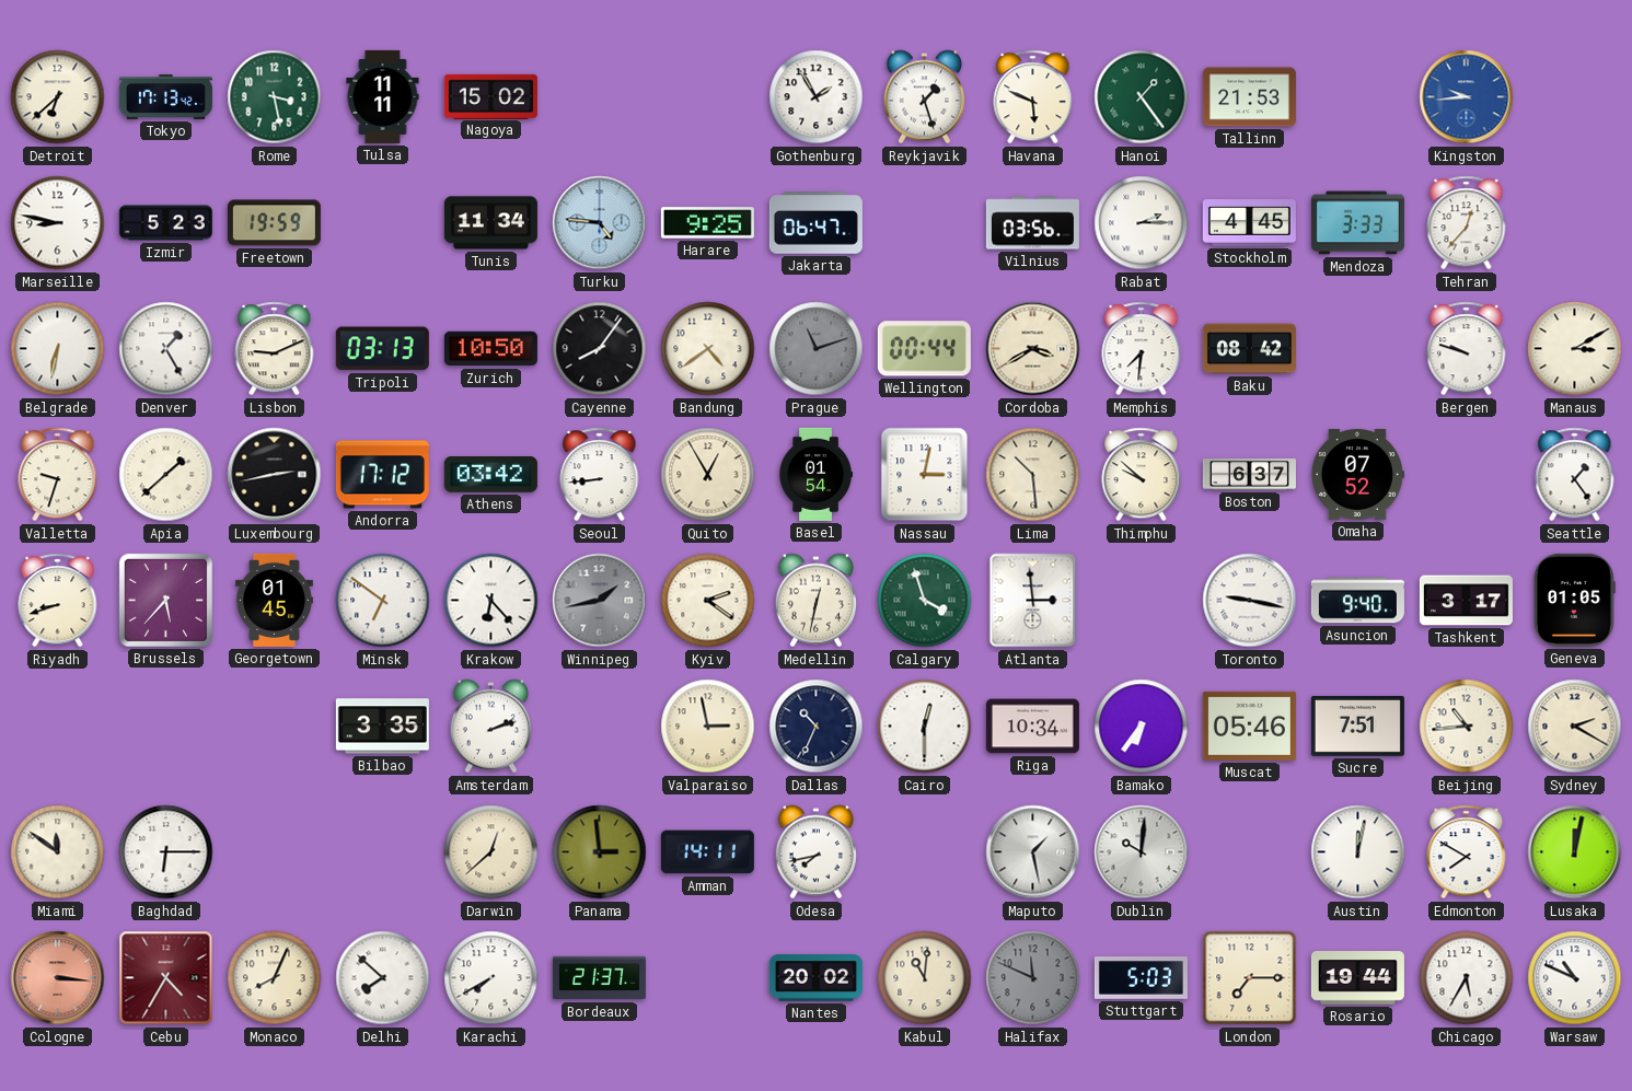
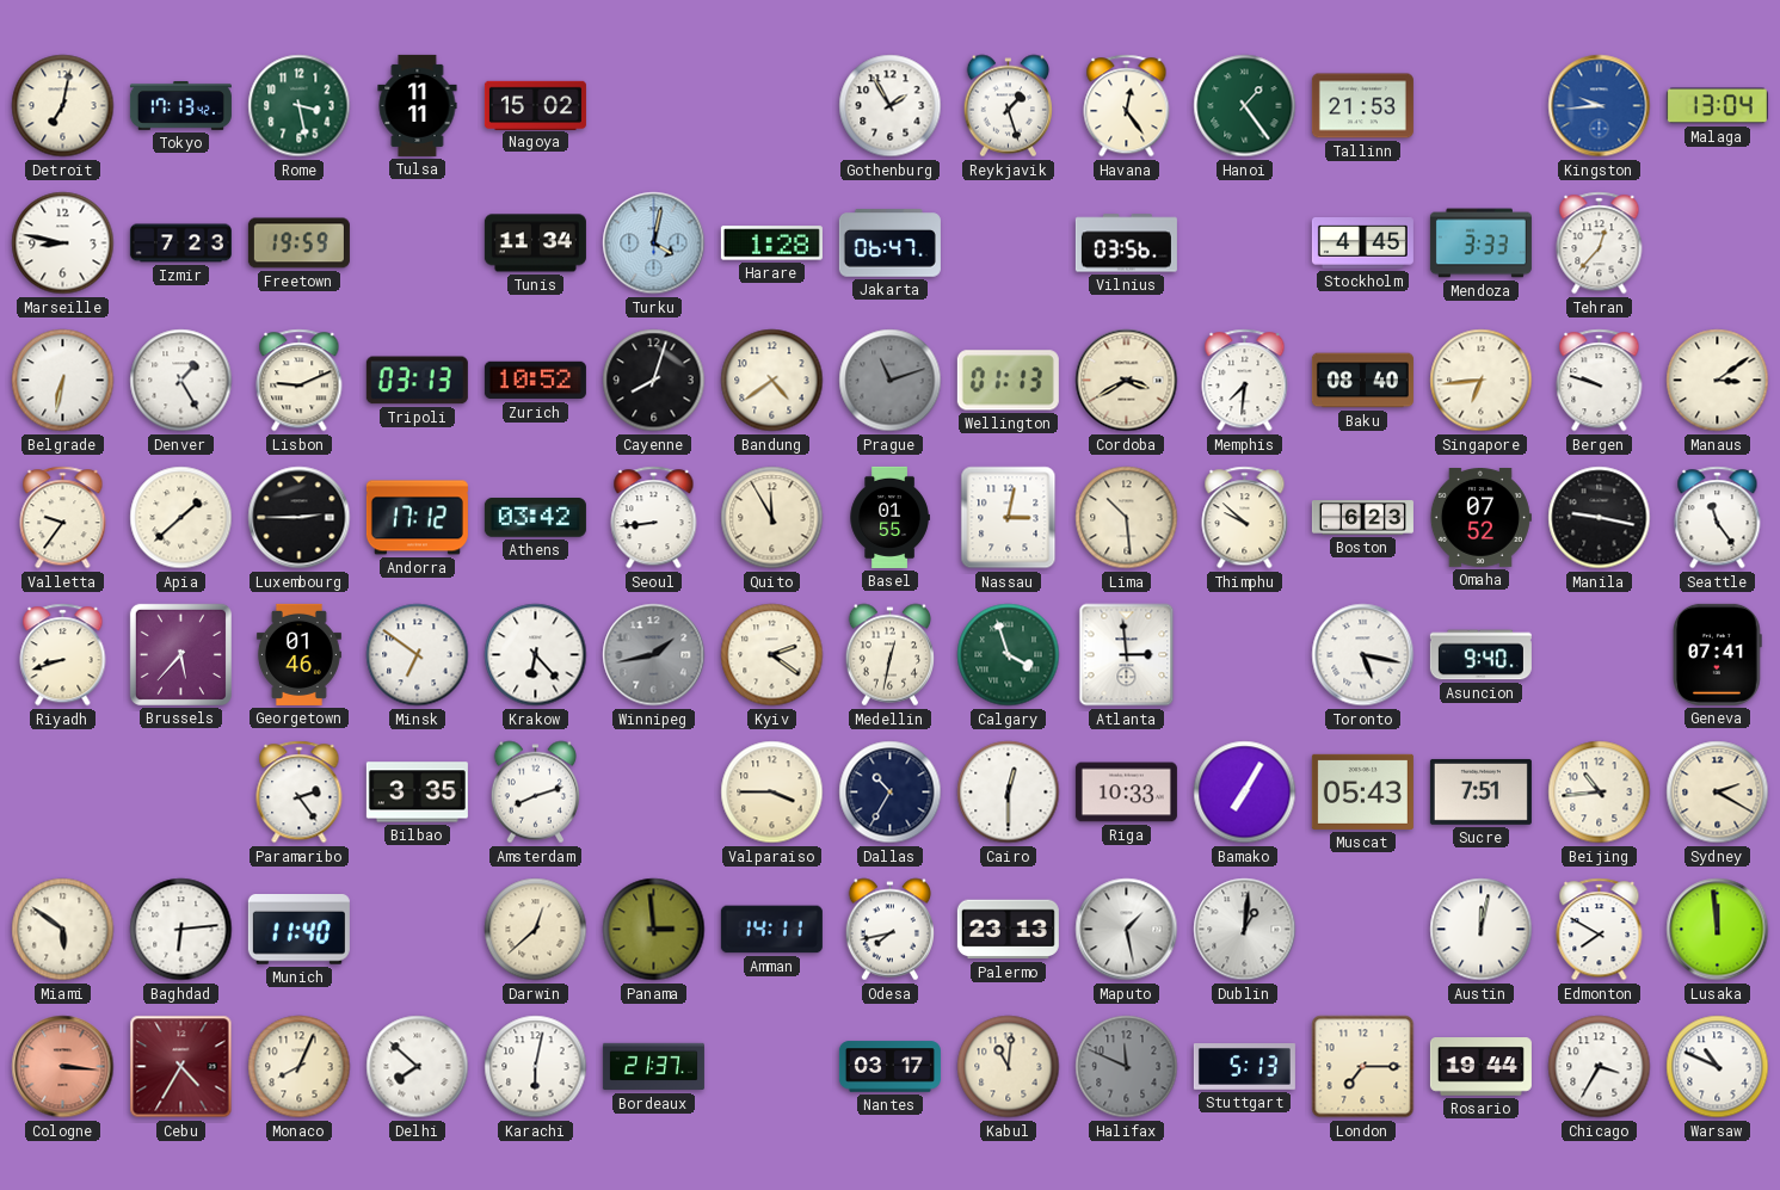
Detroit: 6:38 -> 7:02
Havana: 5:49 -> 12:24
Malaga: none -> 13:04
Izmir: 5:23 -> 7:23
Turku: 4:46 -> 4:02
Harare: 9:25 -> 1:28
Rabat: 2:15 -> none
Zurich: 10:50 -> 10:52
Cayenne: 8:06 -> 8:03
Wellington: 00:44 -> 01:13
Baku: 08:42 -> 08:40
Singapore: none -> 6:44
Manaus: 3:10 -> 3:09
Valletta: 9:33 -> 9:36
Luxembourg: 2:43 -> 2:45
Quito: 12:55 -> 11:55
Basel: 01:54 -> 01:55
Boston: 6:37 -> 6:23
Manila: none -> 9:17
Seattle: 1:24 -> 11:24
Georgetown: 01:45 -> 01:46
Toronto: 9:17 -> 5:17
Tashkent: 3:17 -> none
Geneva: 01:05 -> 07:41
Paramaribo: none -> 2:24
Amsterdam: 2:12 -> 8:12
Valparaiso: 2:58 -> 3:45
Dallas: 10:34 -> 10:35
Riga: 10:34 -> 10:33
Bamako: 6:36 -> 7:05
Muscat: 05:46 -> 05:43
Miami: 11:51 -> 5:51
Baghdad: 6:15 -> 6:14
Munich: none -> 11:40
Palermo: none -> 23:13
Dublin: 10:01 -> 1:01
Lusaka: 12:02 -> 11:59
Karachi: 7:40 -> 6:02
Nantes: 20:02 -> 03:17
Stuttgart: 5:03 -> 5:13
Chicago: 5:35 -> 3:35
